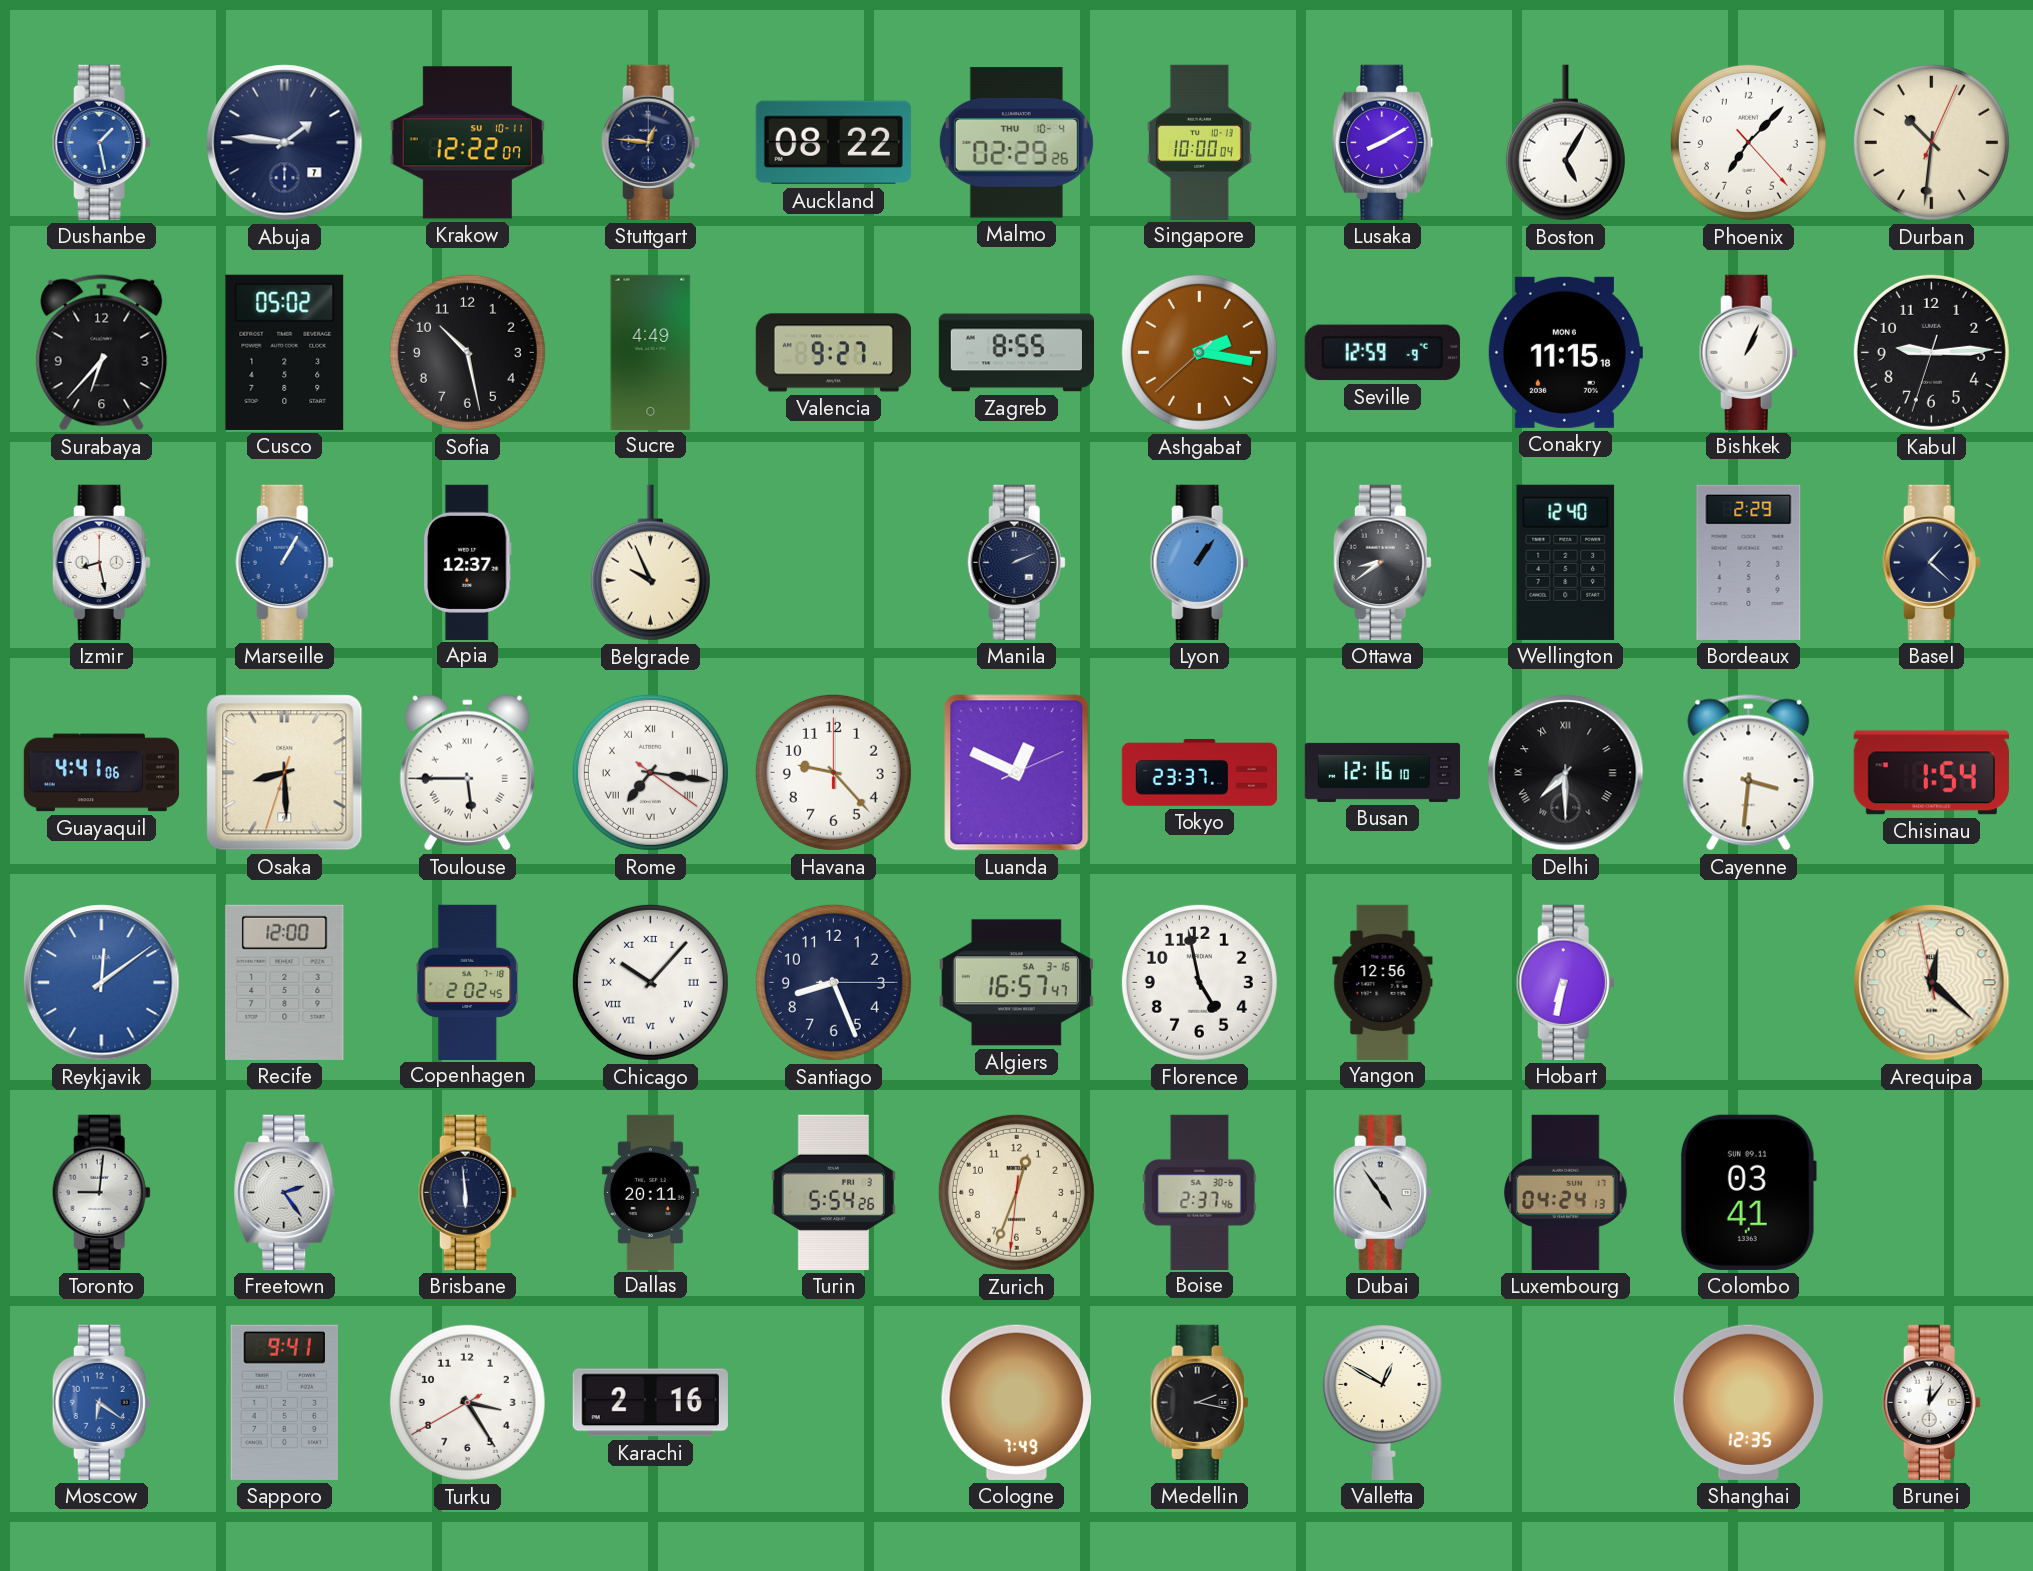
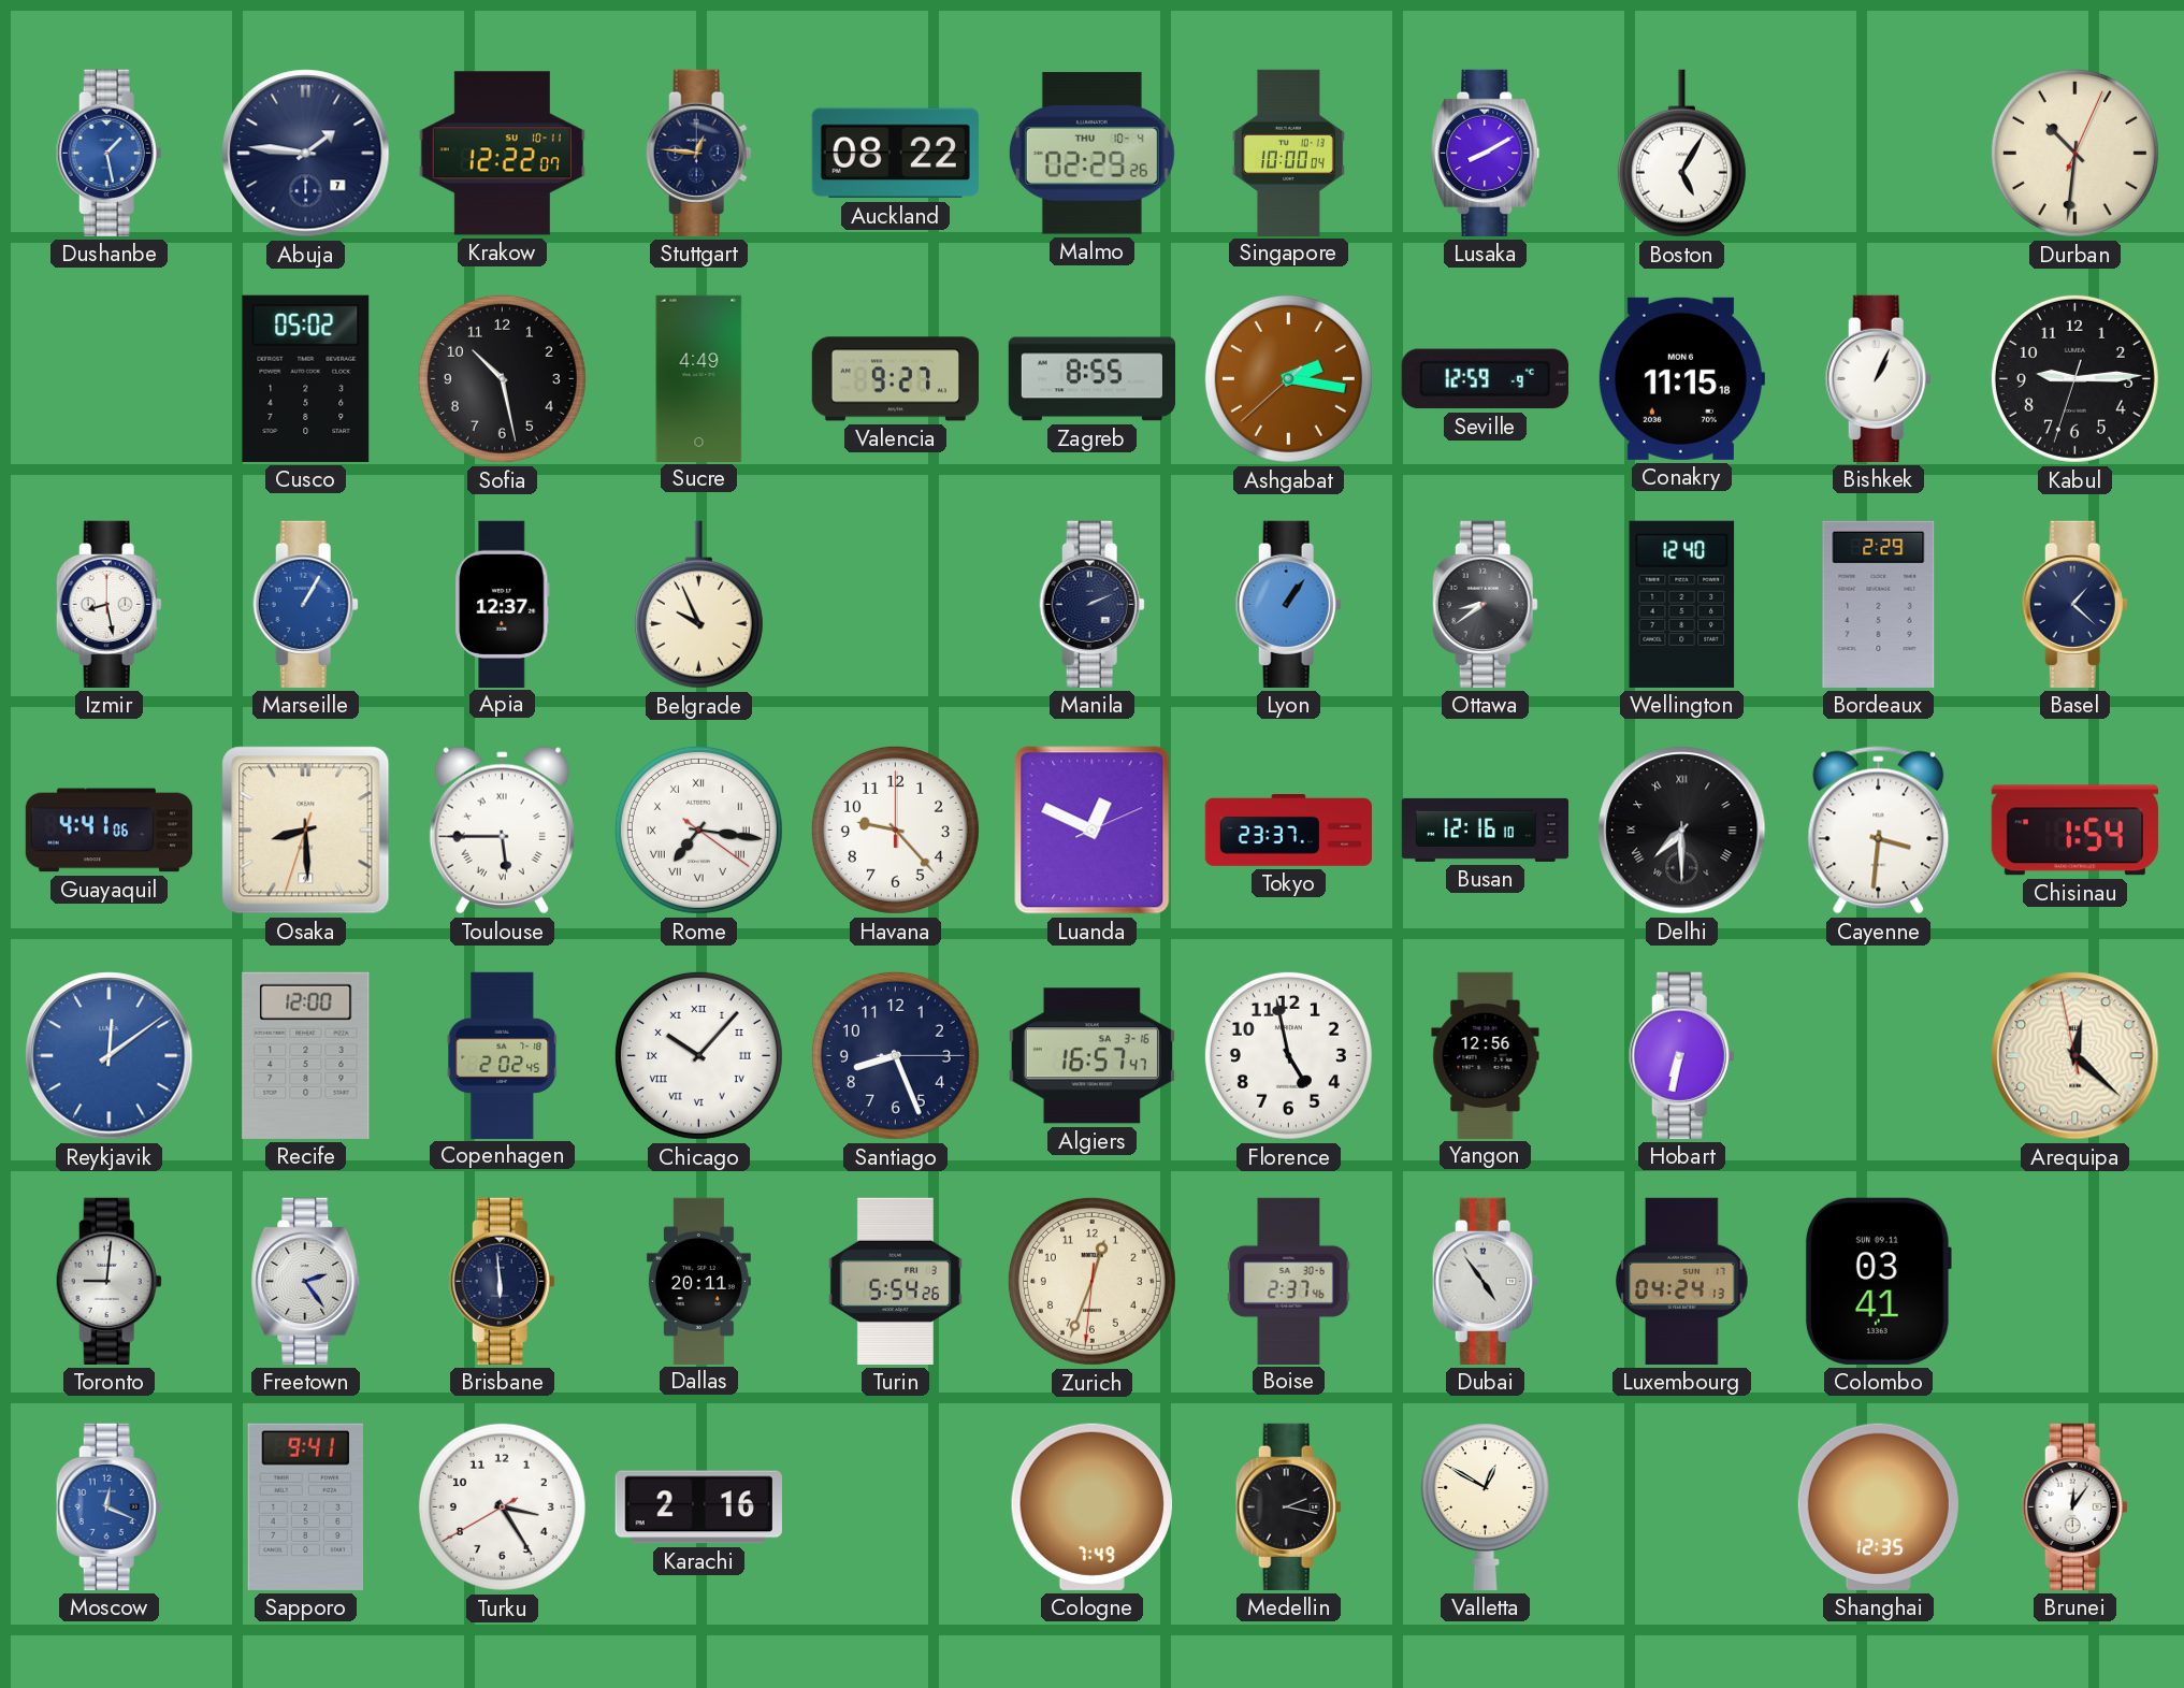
Phoenix: 7:07 -> none
Surabaya: 6:37 -> none
Moscow: 6:21 -> 12:19
